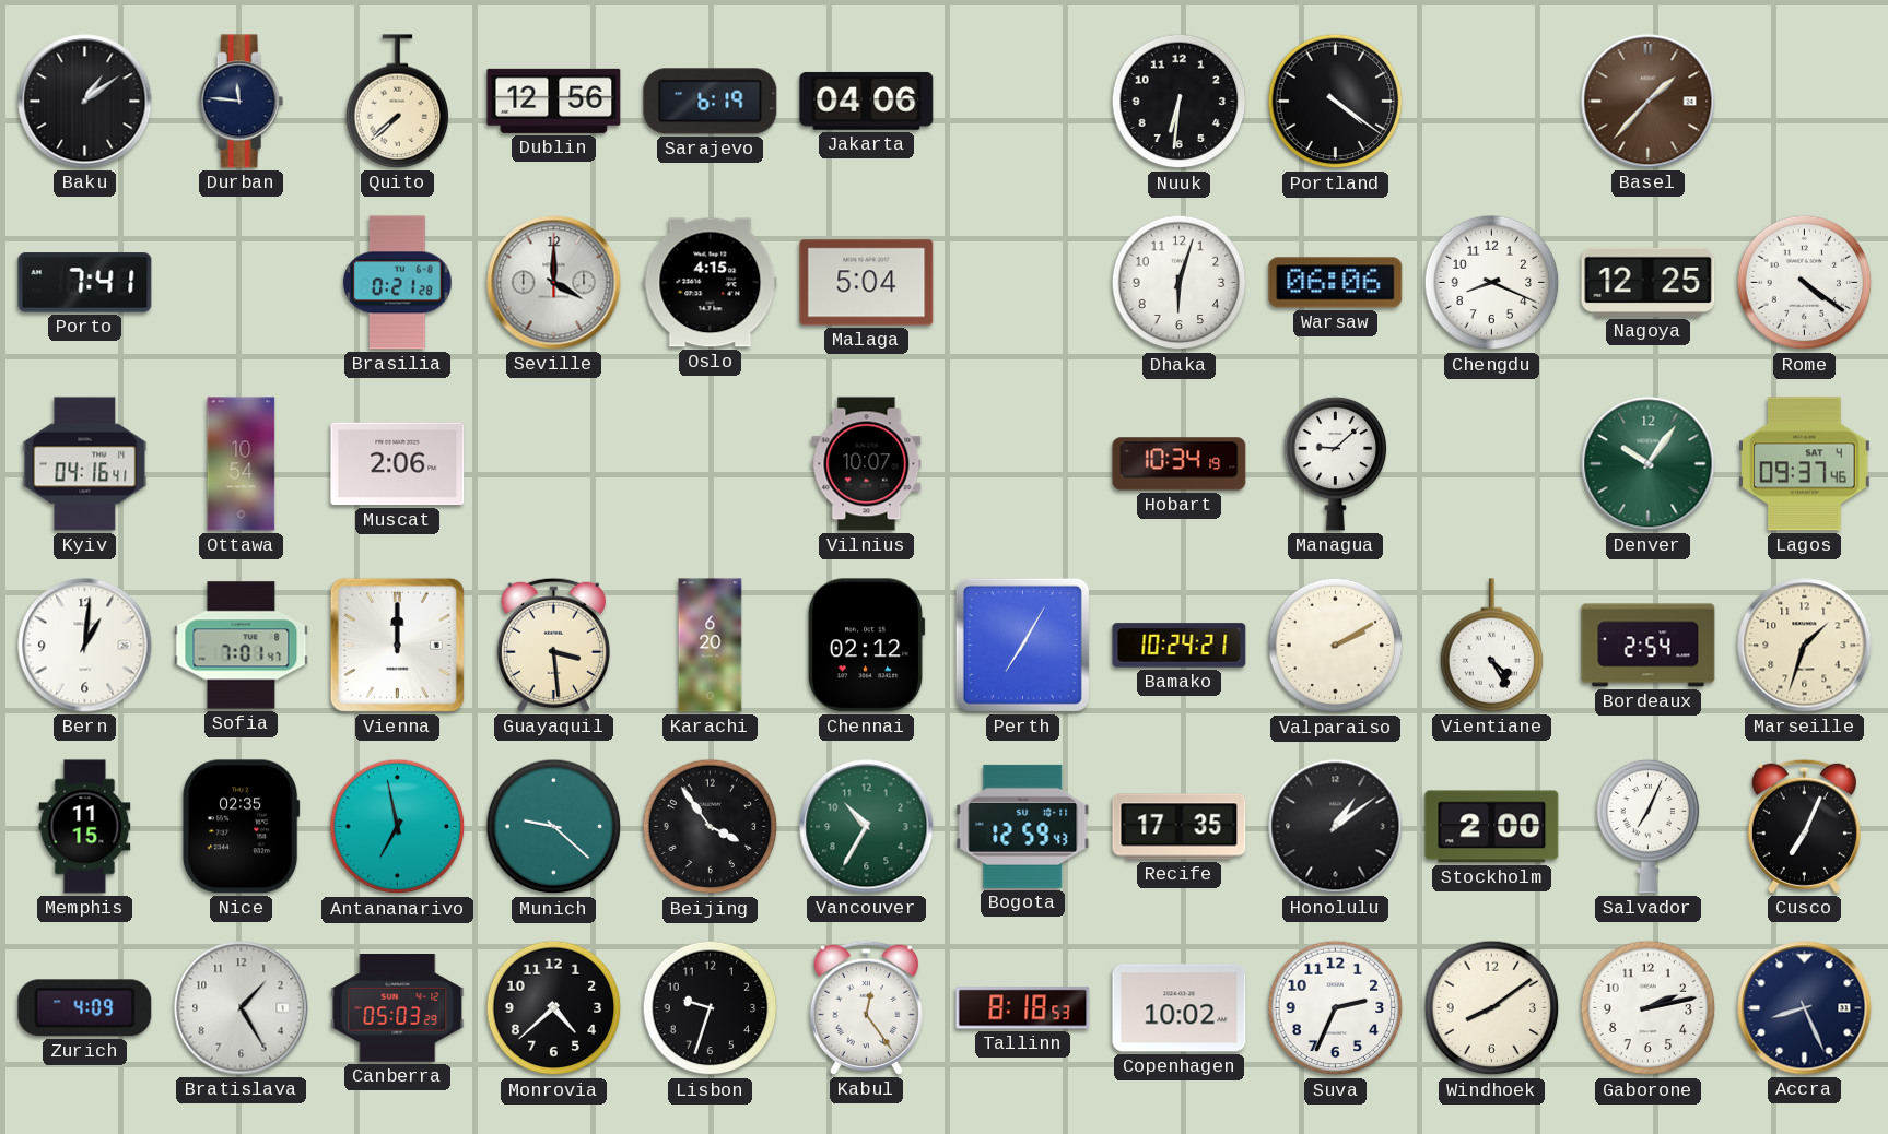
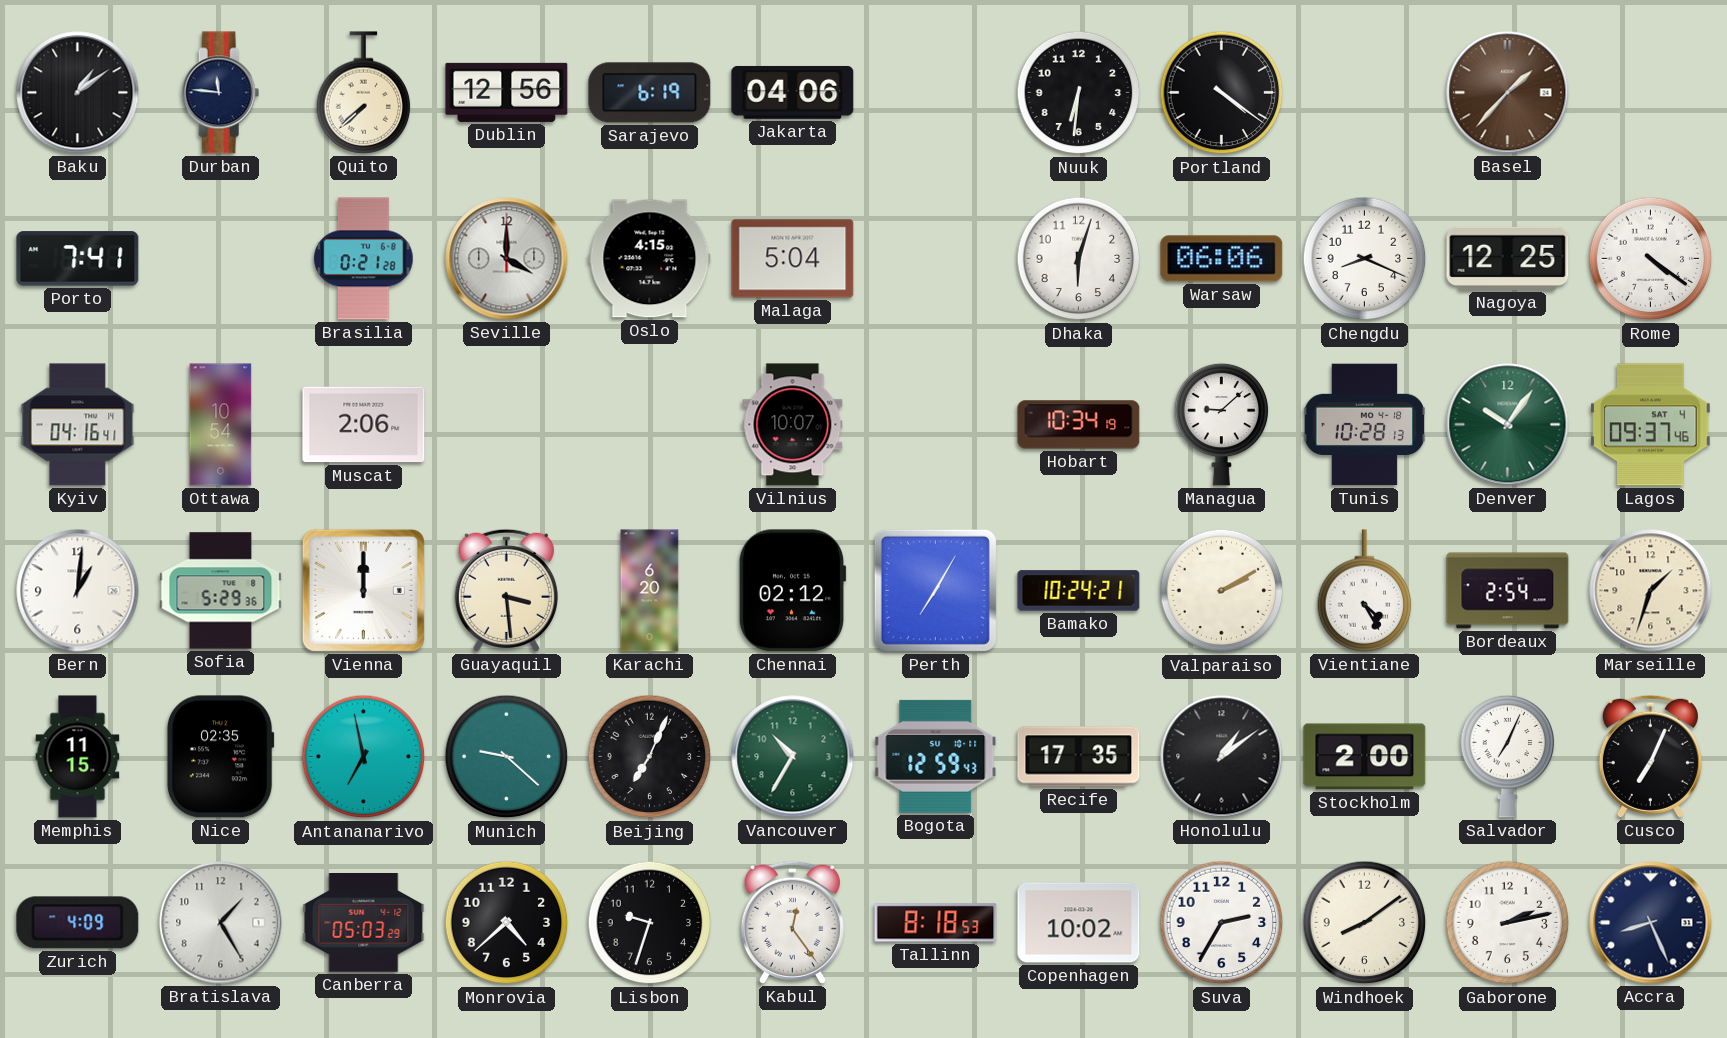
Tunis: none -> 10:28
Sofia: 7:01 -> 5:29
Beijing: 3:54 -> 7:04
Suva: 2:34 -> 2:35
